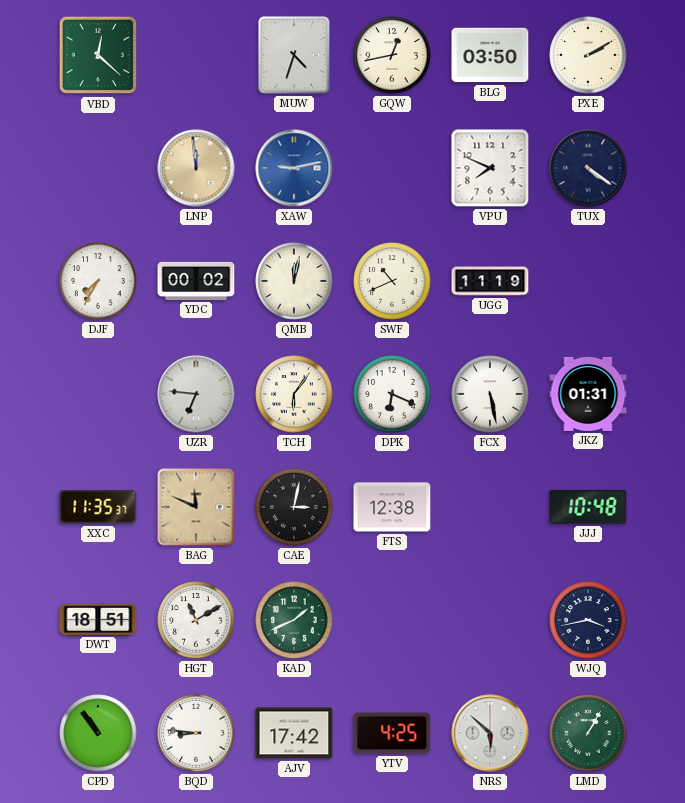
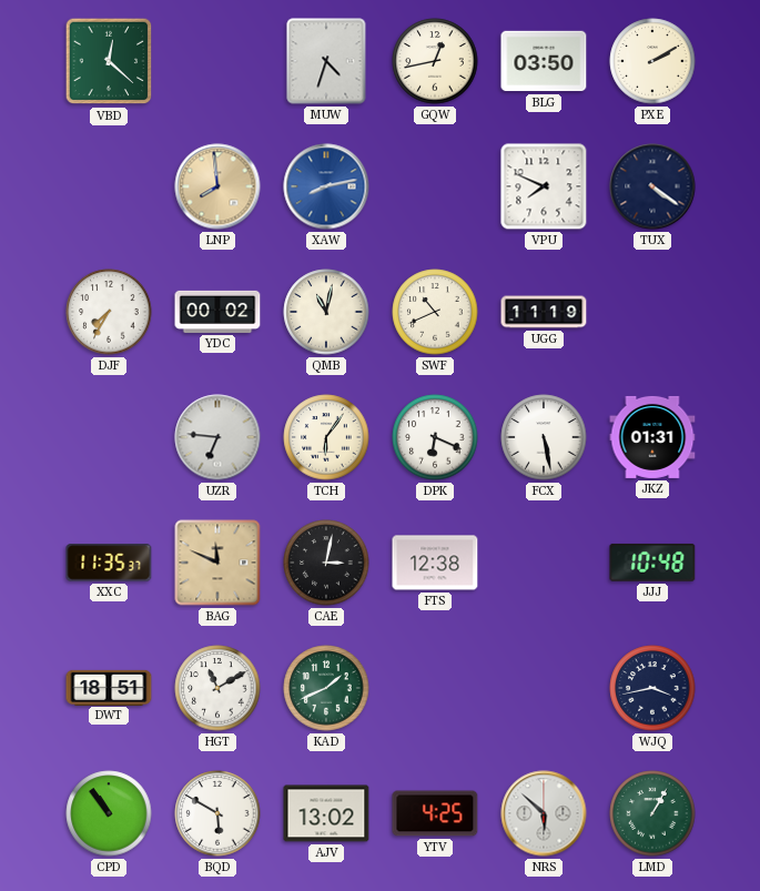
LNP: 11:59 -> 7:59
XAW: 9:13 -> 8:13
QMB: 12:02 -> 11:02
BQD: 8:46 -> 5:50
AJV: 17:42 -> 13:02
